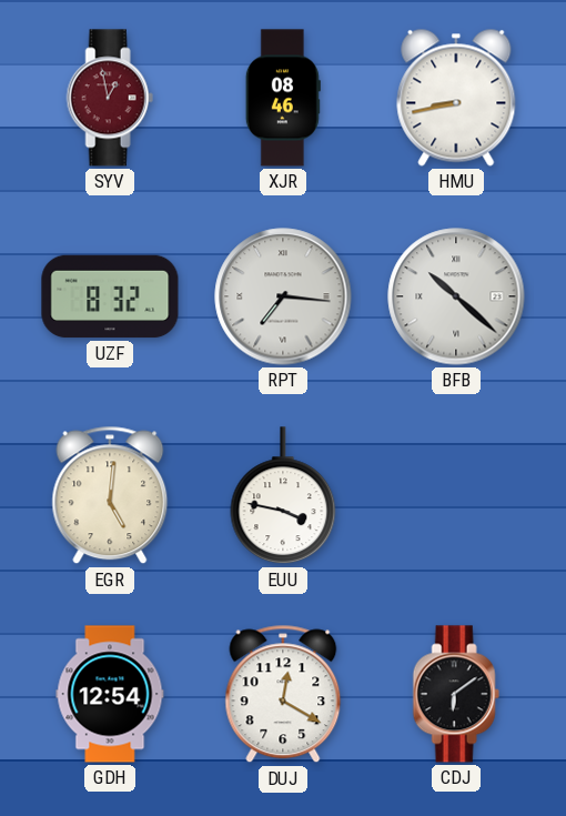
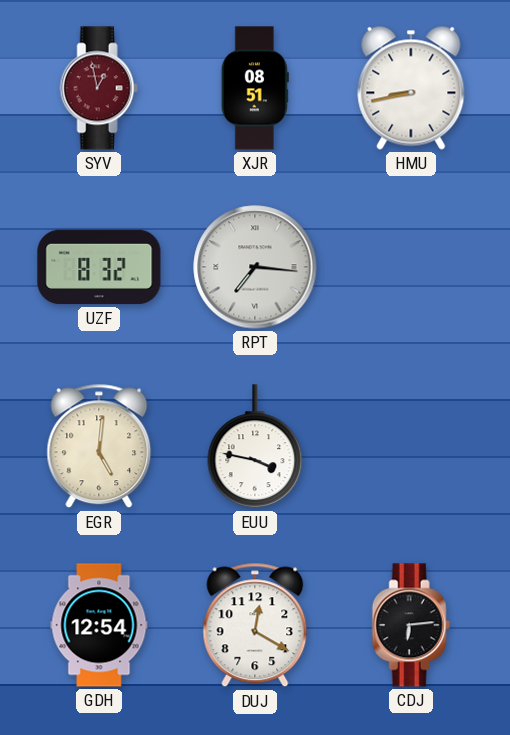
XJR: 08:46 -> 08:51
BFB: 10:22 -> none
CDJ: 6:09 -> 6:14
